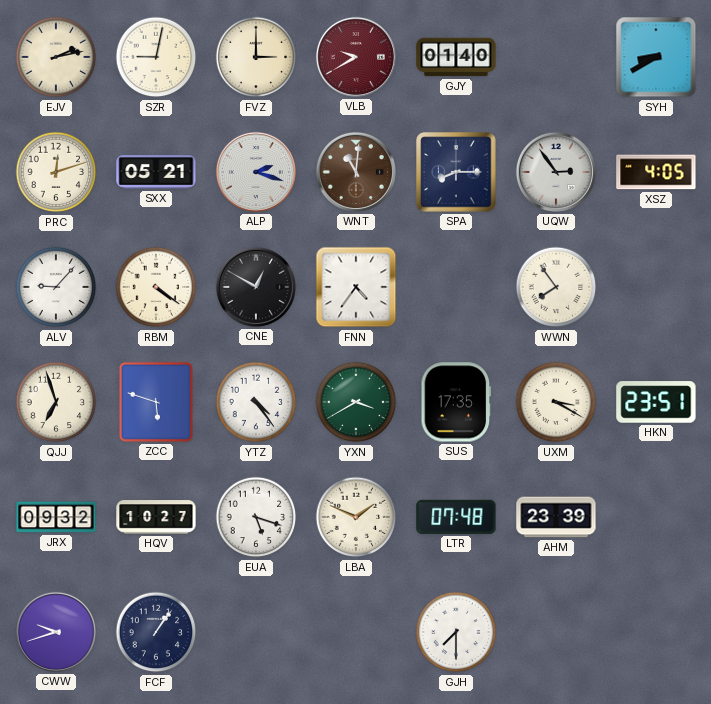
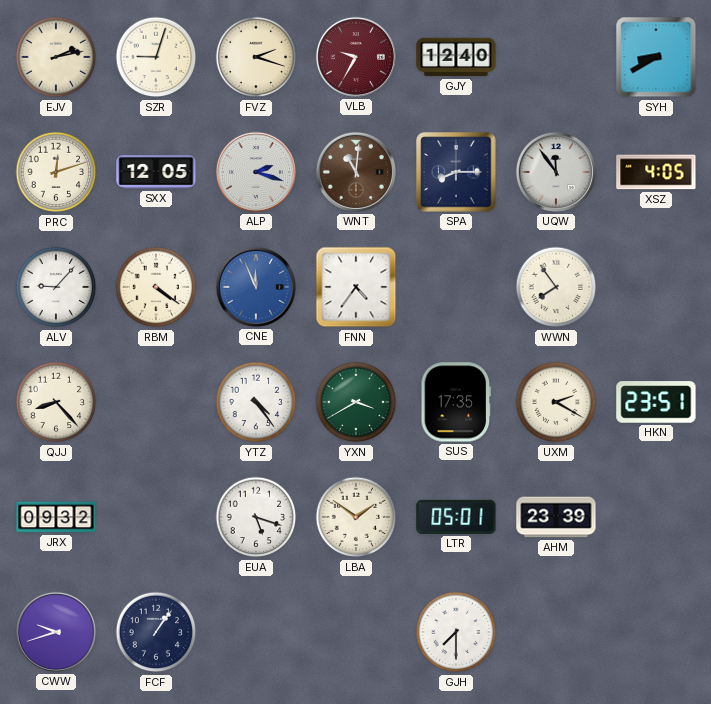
SZR: 9:02 -> 9:03
FVZ: 3:00 -> 2:18
VLB: 9:40 -> 9:35
GJY: 01:40 -> 12:40
SXX: 05:21 -> 12:05
UQW: 2:54 -> 11:54
CNE: 12:50 -> 11:56
CNE dial: black -> blue
QJJ: 6:57 -> 8:23
ZCC: 5:48 -> none
UXM: 3:20 -> 2:20
HQV: 10:27 -> none
LBA: 1:49 -> 1:51
LTR: 07:48 -> 05:01
